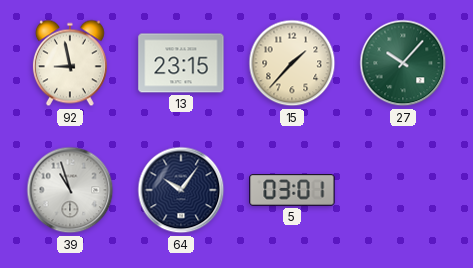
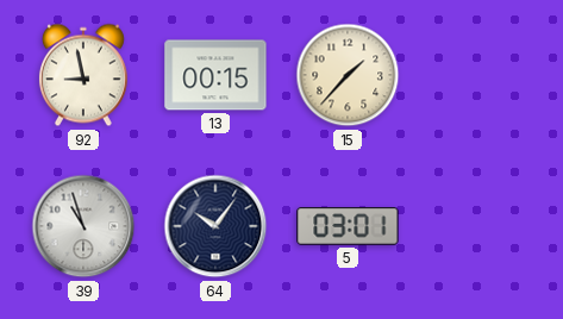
13: 23:15 -> 00:15
27: 10:07 -> none
